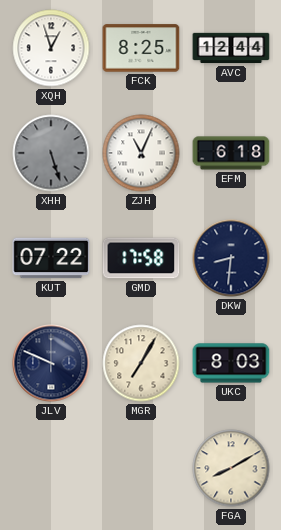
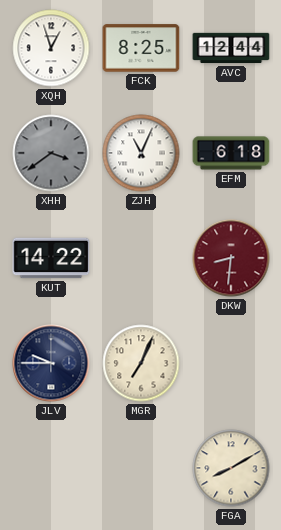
XHH: 5:27 -> 3:39
KUT: 07:22 -> 14:22
GMD: 17:58 -> none
DKW dial: navy -> burgundy
JLV: 9:49 -> 9:45
MGR: 7:05 -> 7:04
UKC: 8:03 -> none
